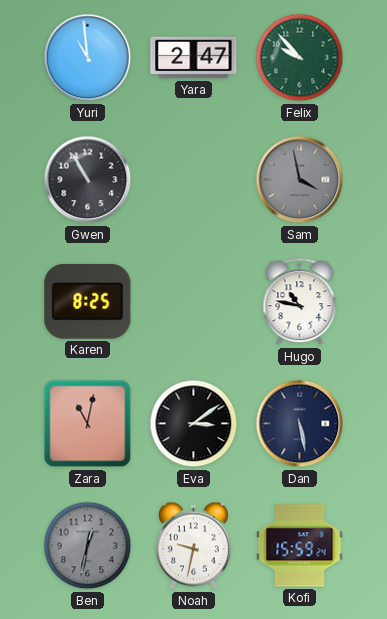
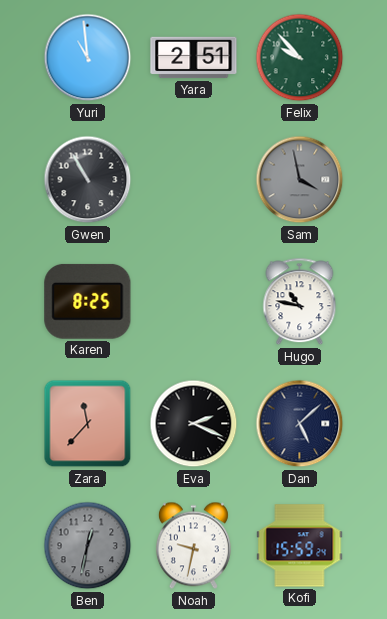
Yara: 2:47 -> 2:51
Zara: 11:02 -> 11:37
Eva: 3:09 -> 2:19
Dan: 5:28 -> 5:08
